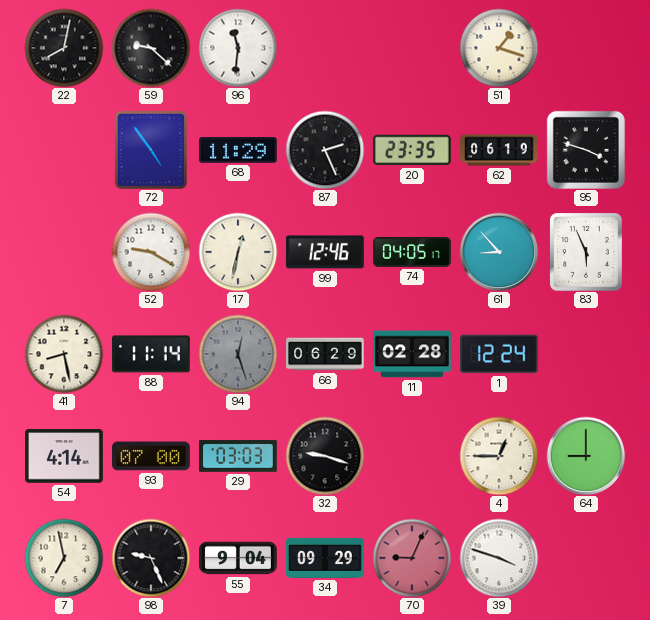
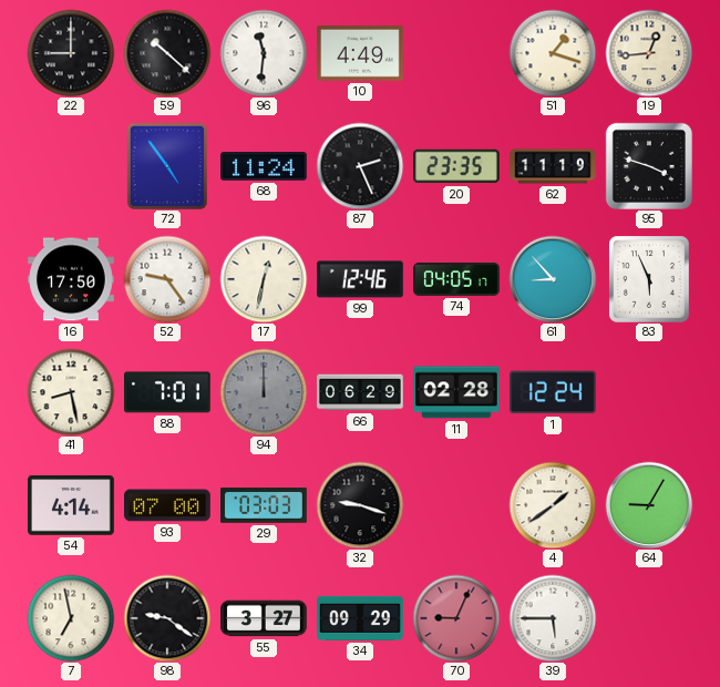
22: 8:02 -> 9:00
59: 9:22 -> 10:22
10: none -> 4:49
19: none -> 12:44
68: 11:29 -> 11:24
62: 06:19 -> 11:19
16: none -> 17:50
52: 9:20 -> 9:24
88: 11:14 -> 7:01
94: 12:27 -> 12:00
4: 12:45 -> 1:39
64: 9:00 -> 9:05
98: 9:26 -> 9:21
55: 9:04 -> 3:27
39: 3:48 -> 5:45
